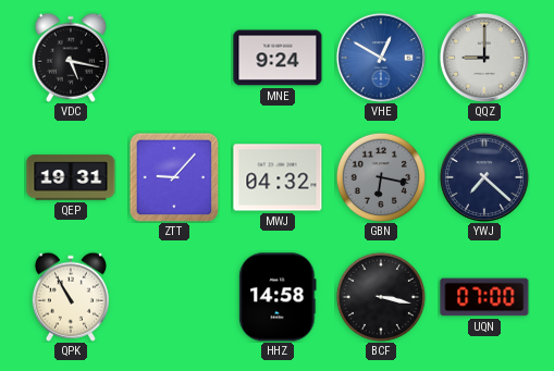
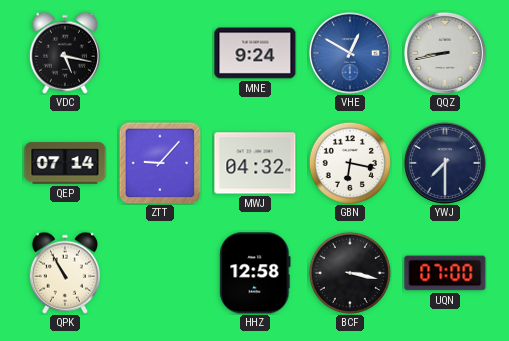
QQZ: 9:00 -> 8:43
QEP: 19:31 -> 07:14
GBN dial: grey -> white
YWJ: 7:22 -> 7:30
HHZ: 14:58 -> 12:58
